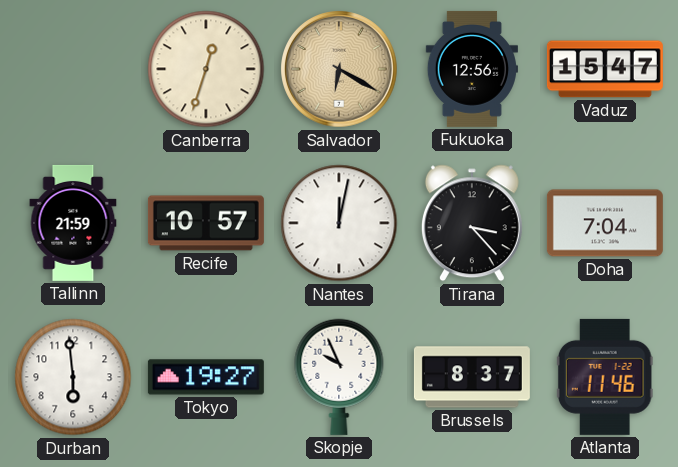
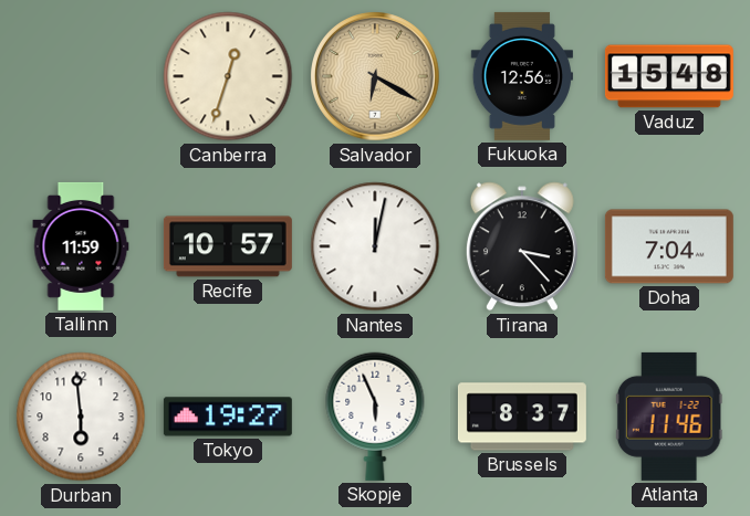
Vaduz: 15:47 -> 15:48
Tallinn: 21:59 -> 11:59
Skopje: 9:56 -> 5:56
